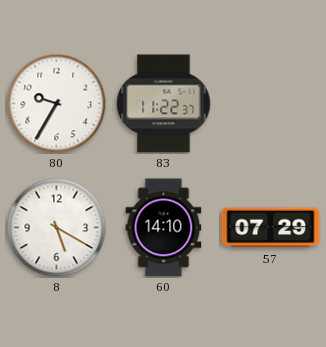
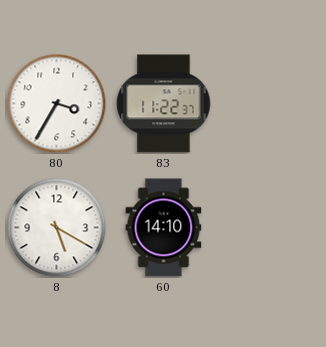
80: 9:35 -> 3:35
57: 07:29 -> none
